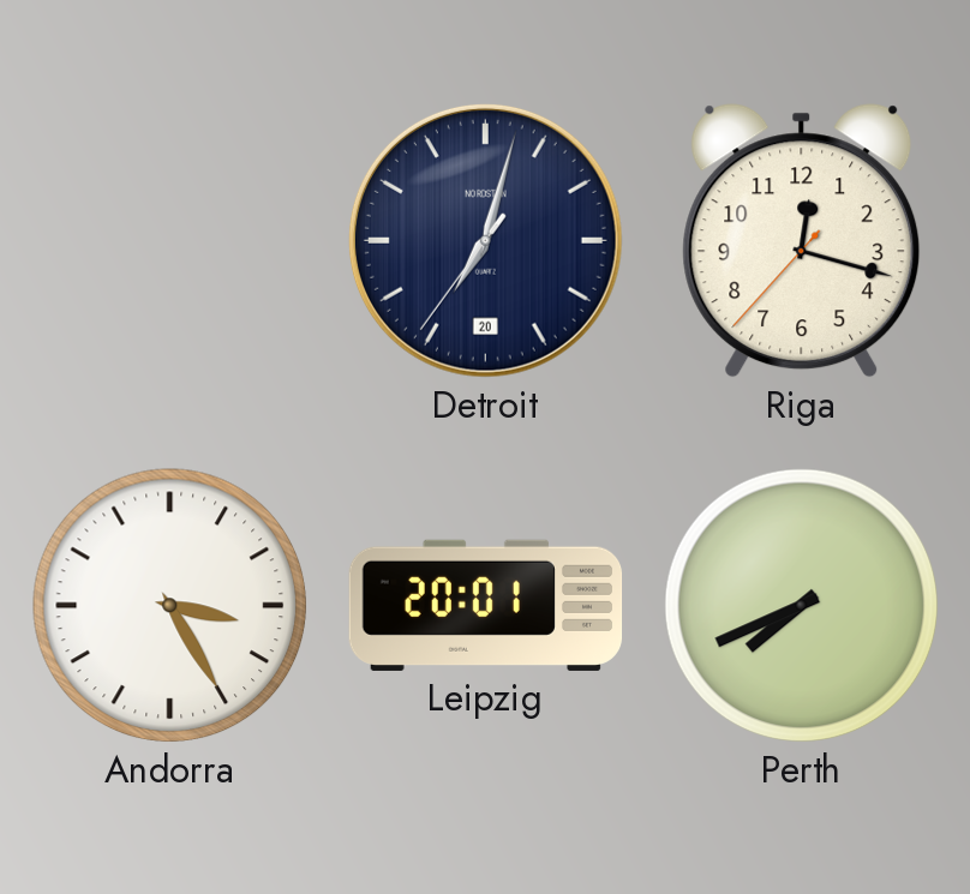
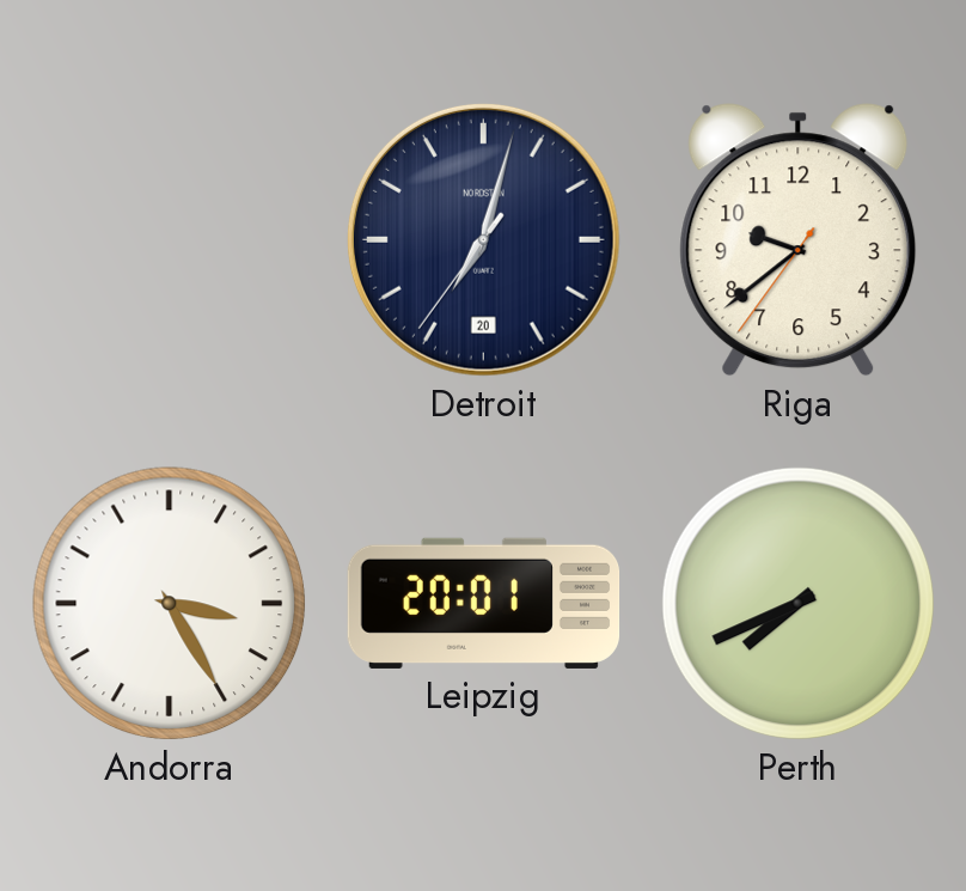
Riga: 12:17 -> 9:38
